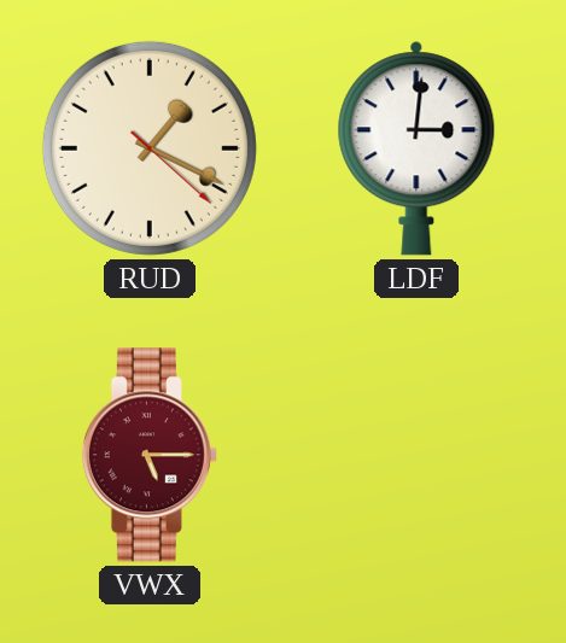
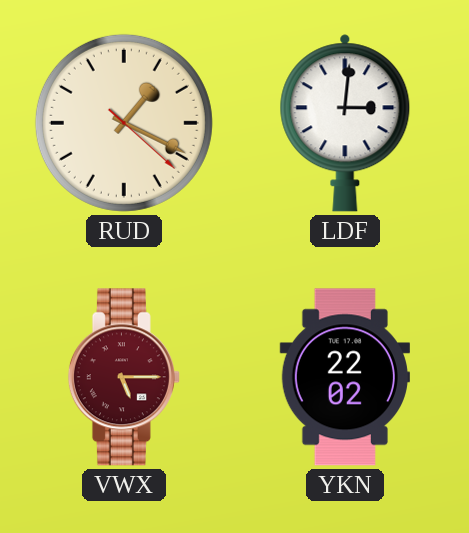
YKN: none -> 22:02
